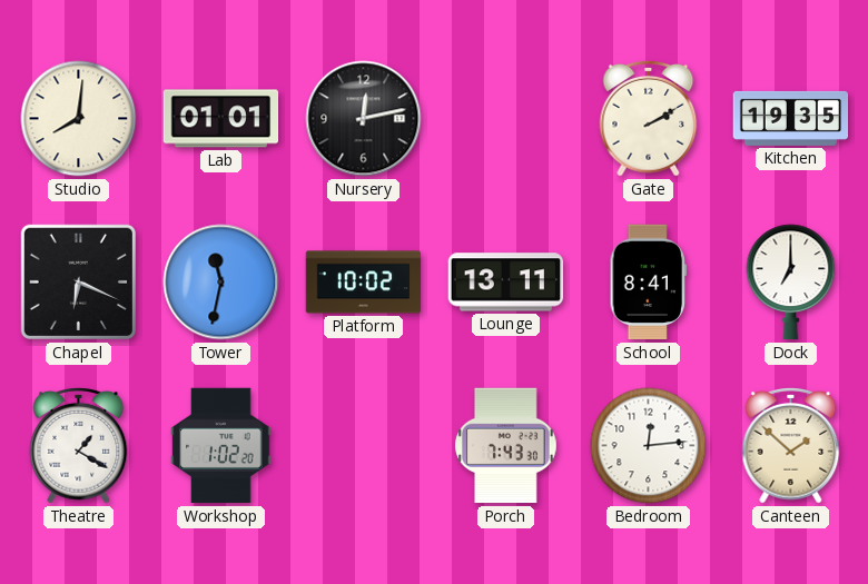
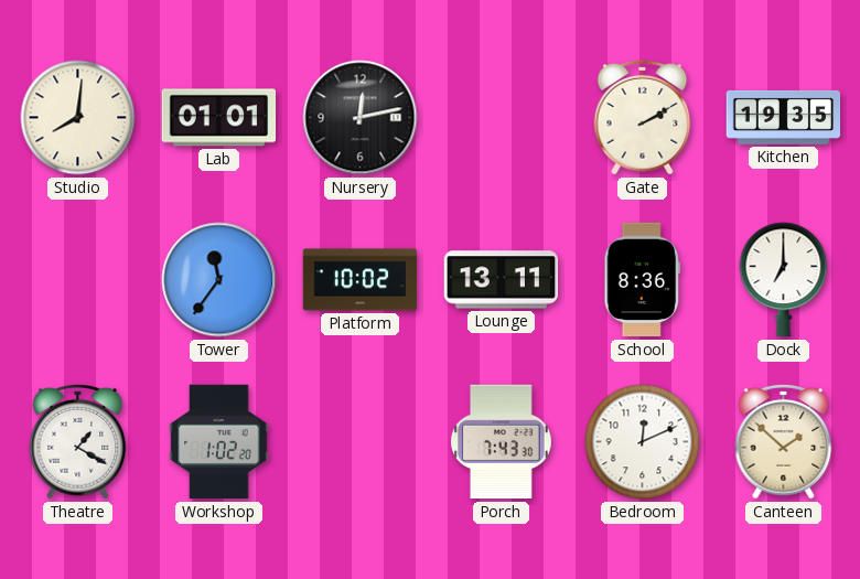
Chapel: 6:19 -> none
Tower: 11:32 -> 11:36
School: 8:41 -> 8:36
Bedroom: 12:14 -> 12:11
